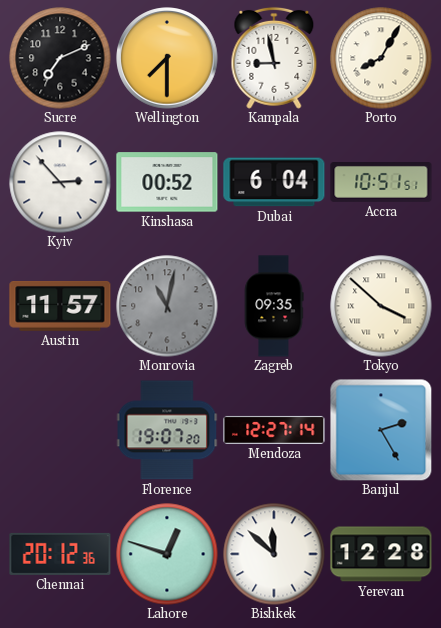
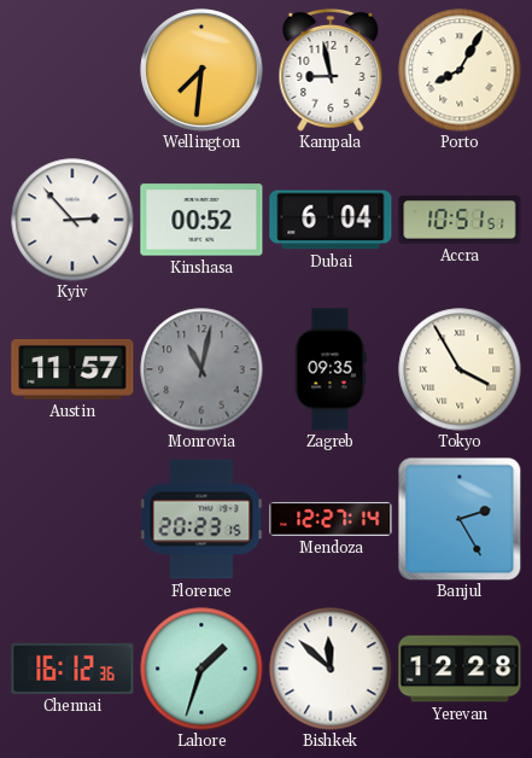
Sucre: 7:11 -> none
Wellington: 7:30 -> 7:31
Tokyo: 3:52 -> 3:55
Florence: 19:07 -> 20:23
Chennai: 20:12 -> 16:12
Lahore: 12:48 -> 1:33
